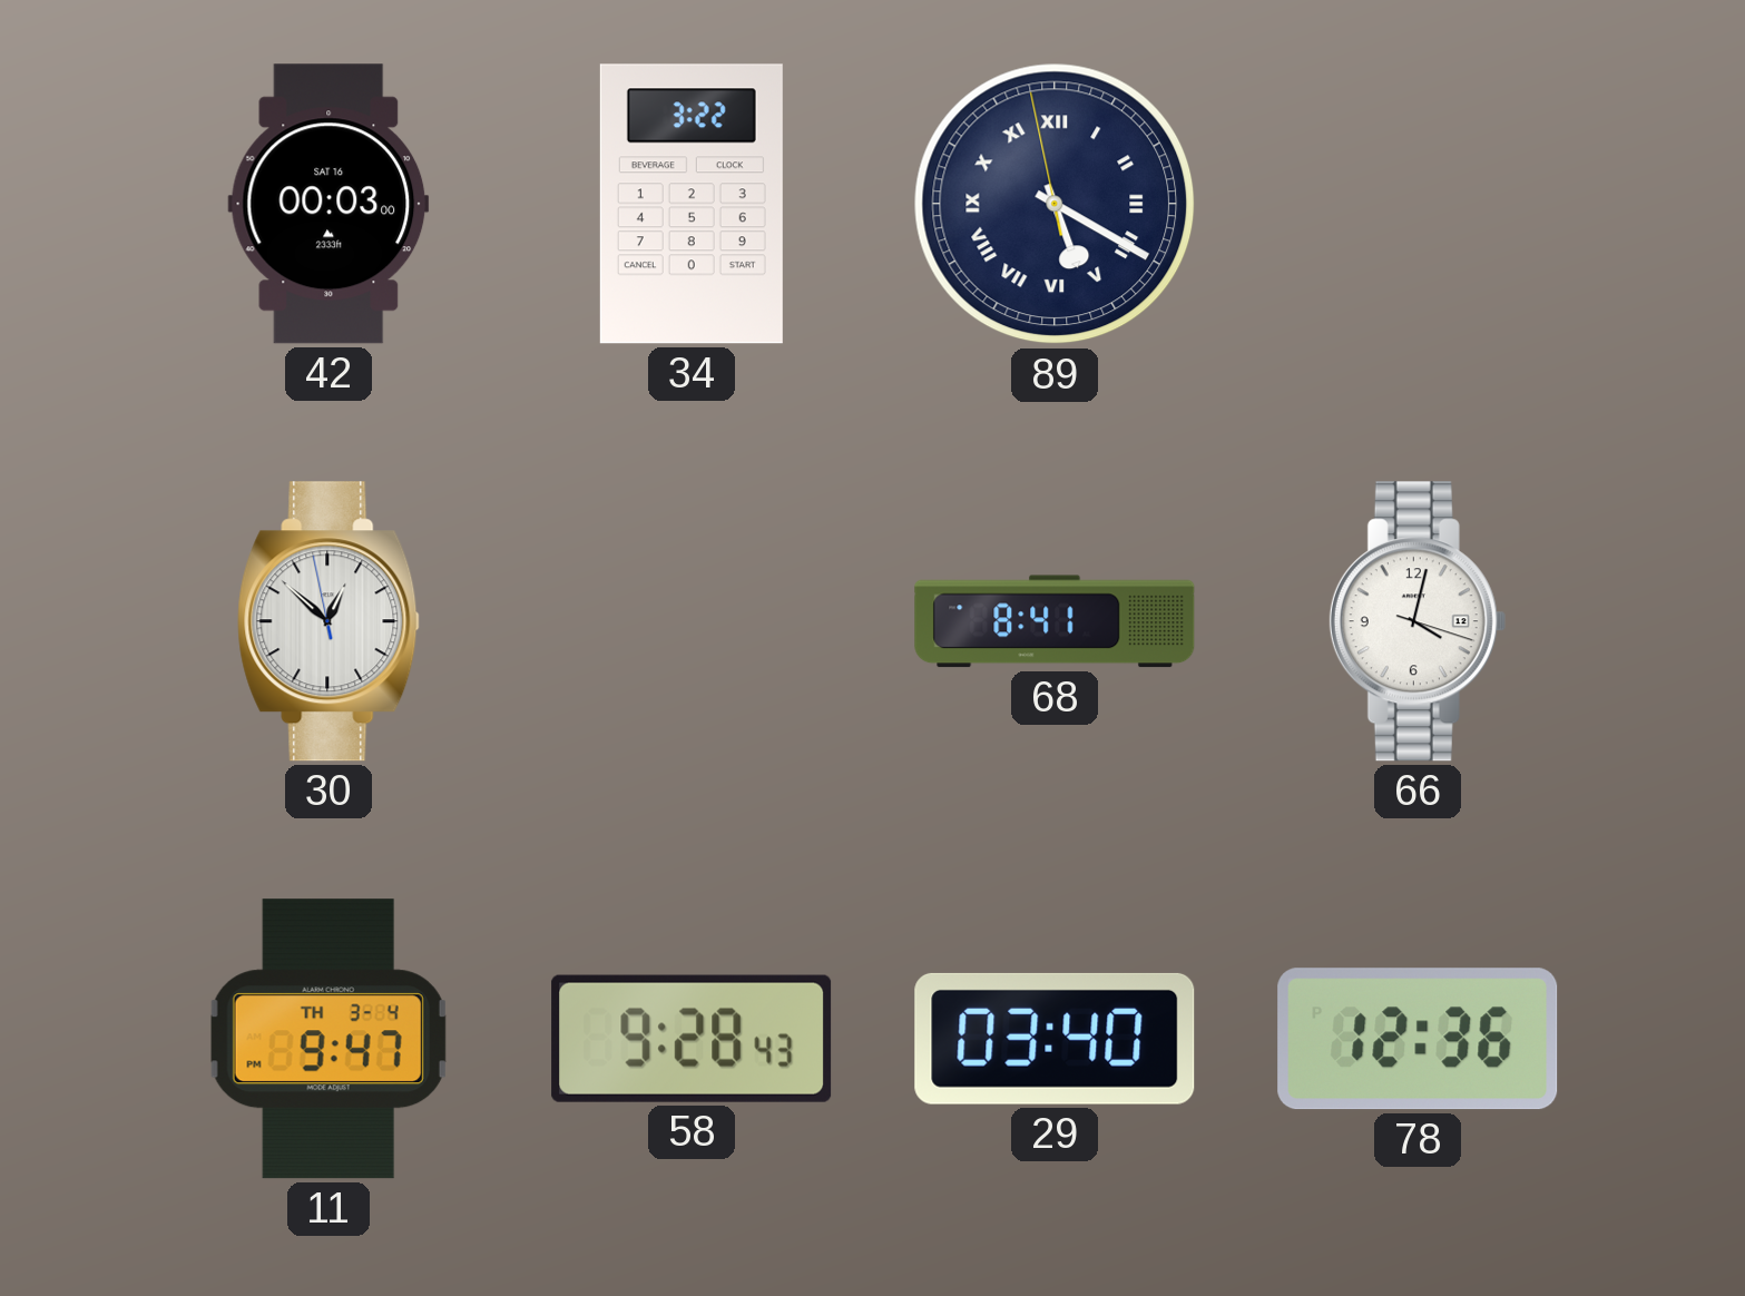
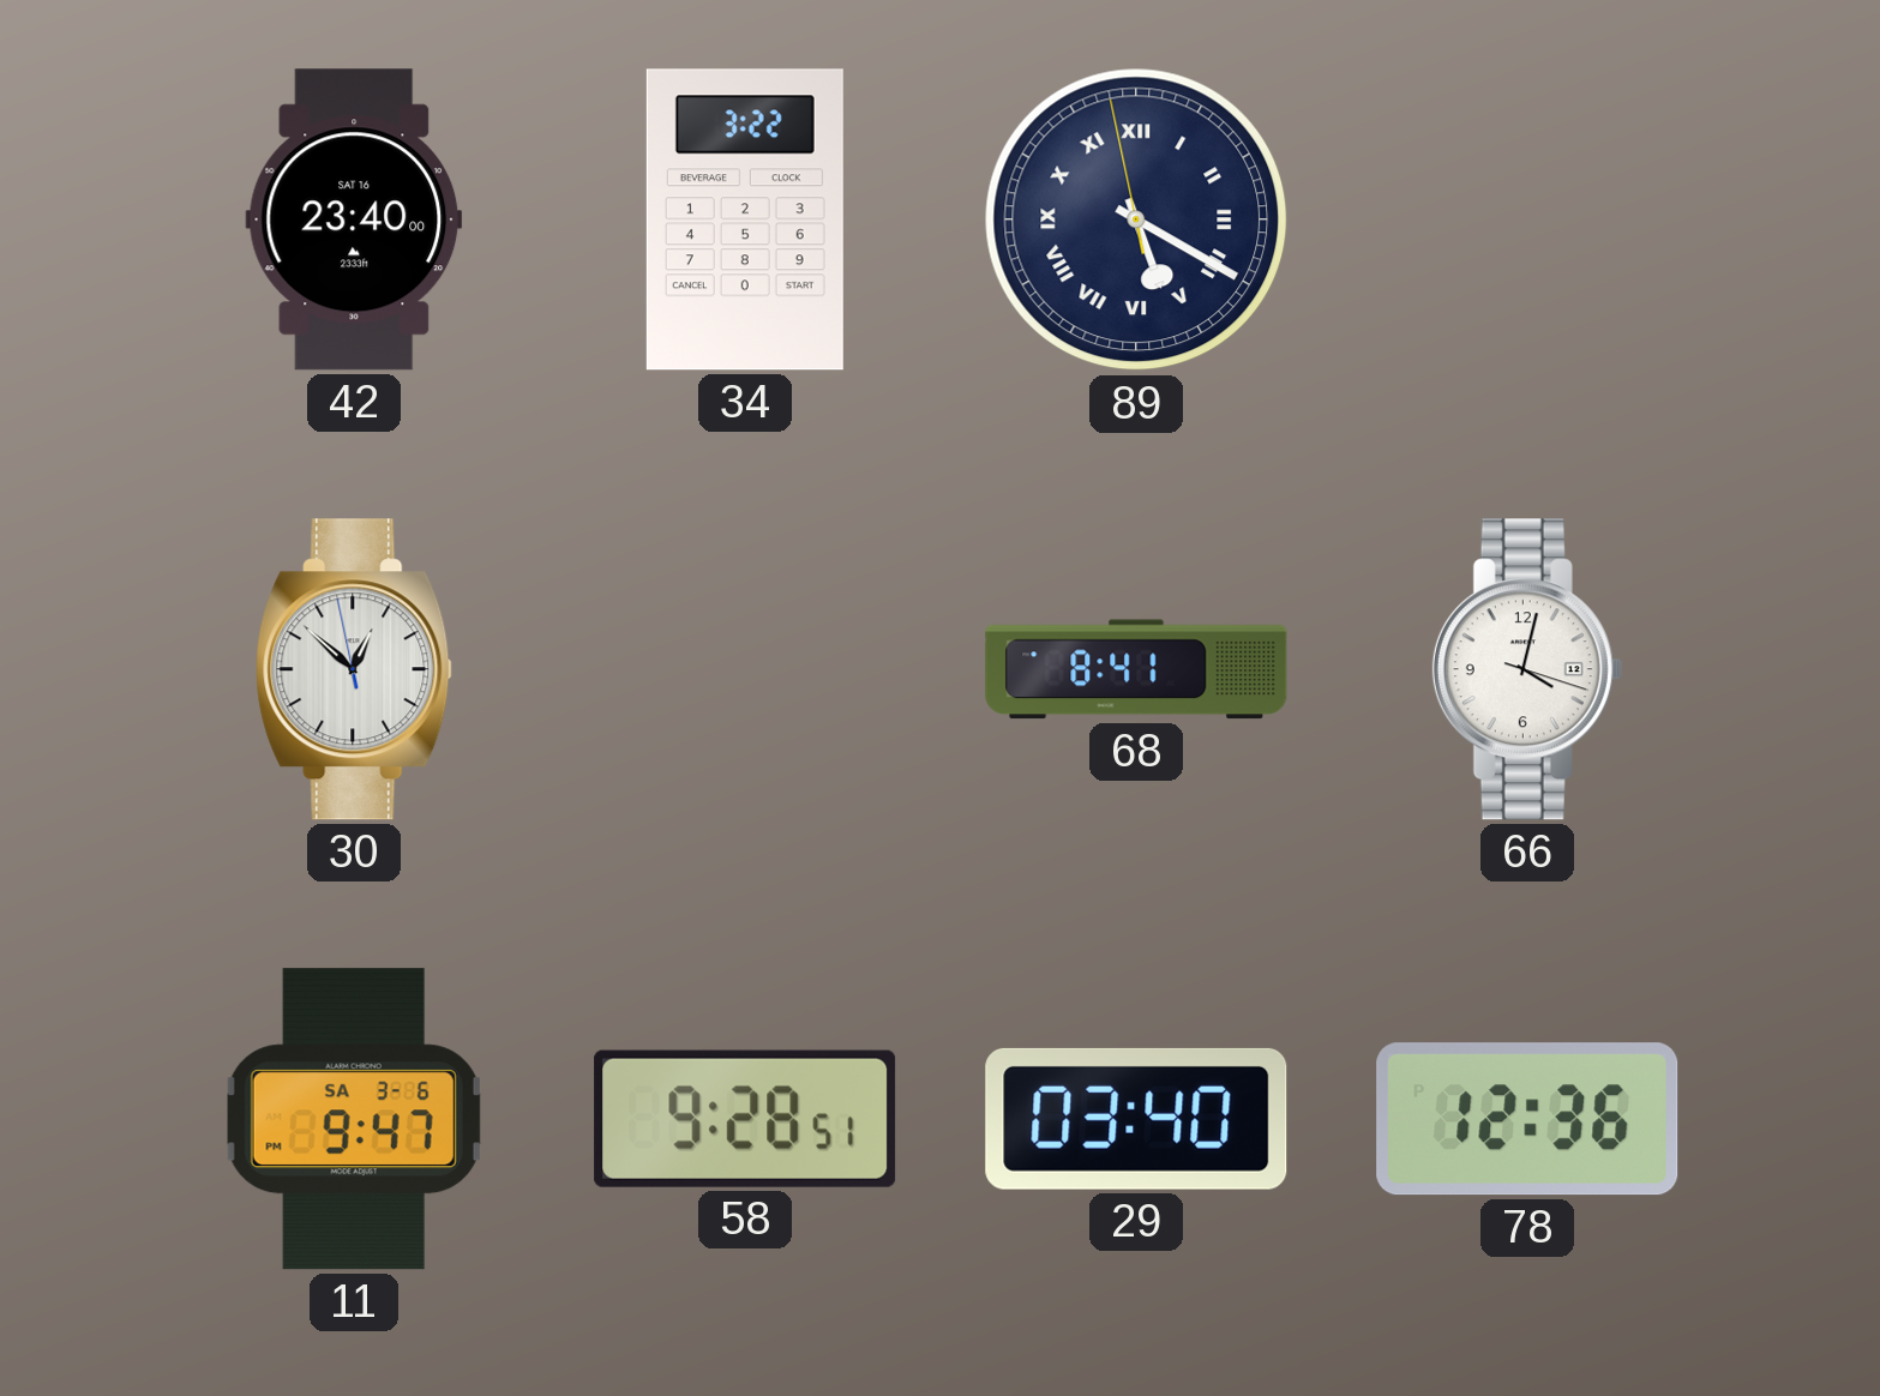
42: 00:03 -> 23:40
11 date: TH 3-4 -> SA 3-6
58: 9:28:43 -> 9:28:51
